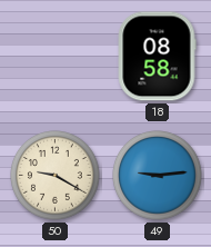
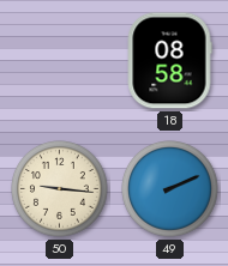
50: 9:20 -> 9:16
49: 9:14 -> 2:11
